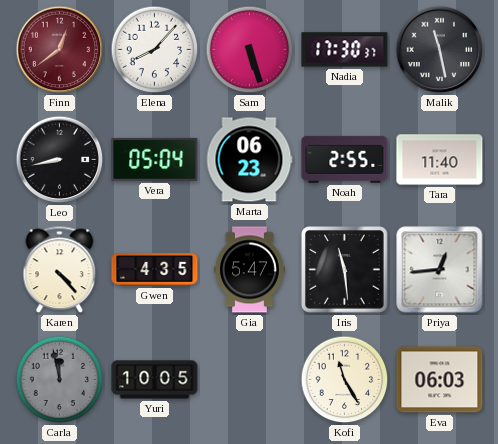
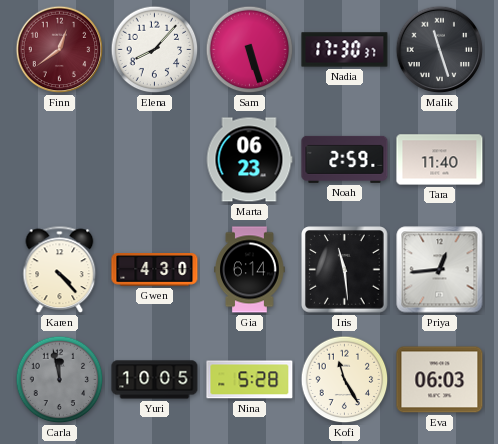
Malik: 11:28 -> 11:27
Leo: 8:43 -> none
Vera: 05:04 -> none
Noah: 2:55 -> 2:59
Gwen: 4:35 -> 4:30
Gia: 5:47 -> 6:14
Nina: none -> 5:28
